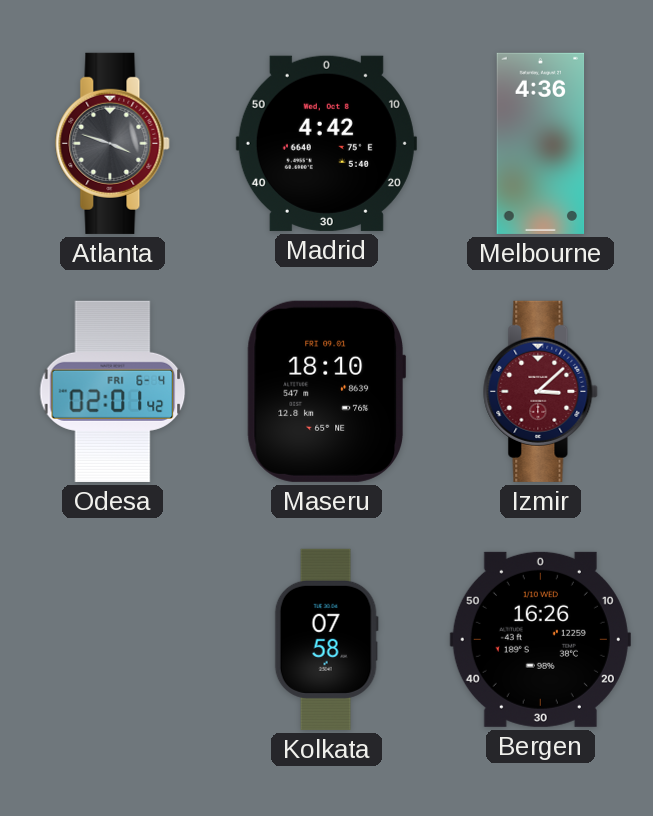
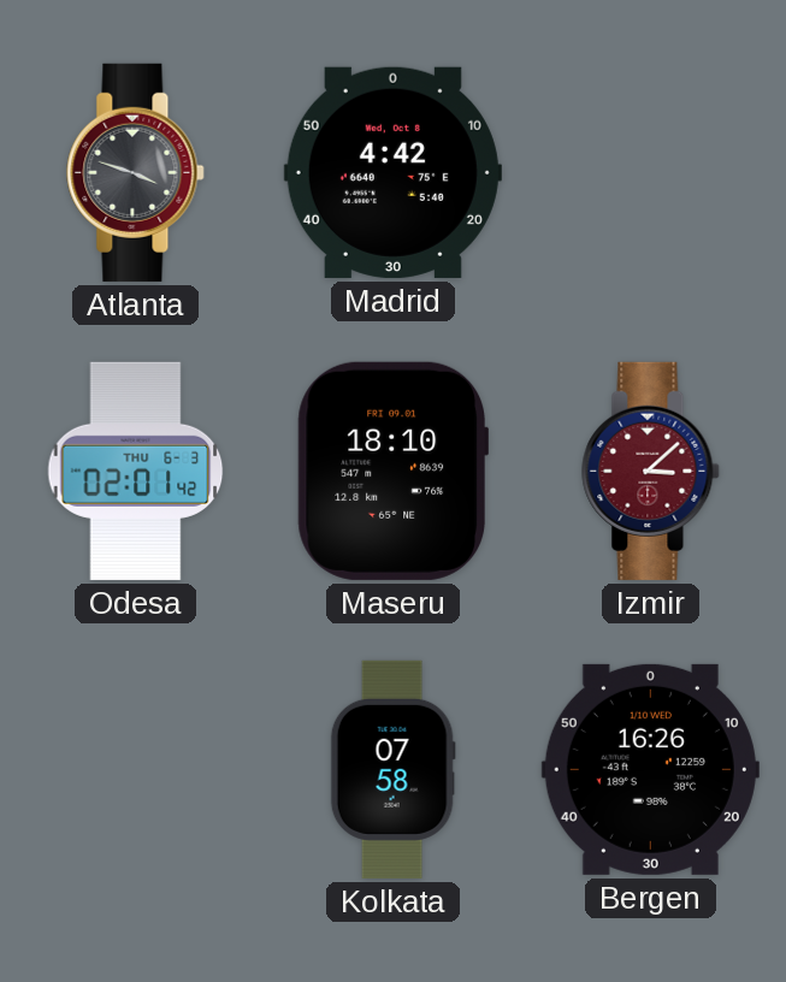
Melbourne: 4:36 -> none
Odesa date: FRI 6-4 -> THU 6-3
